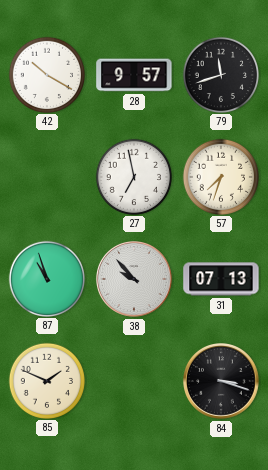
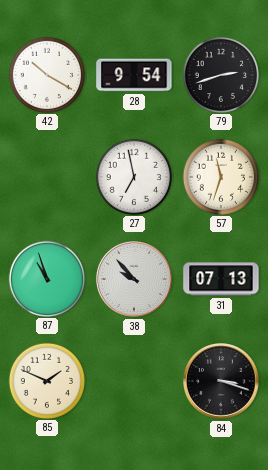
28: 9:57 -> 9:54
79: 11:42 -> 2:42
57: 7:33 -> 11:33
